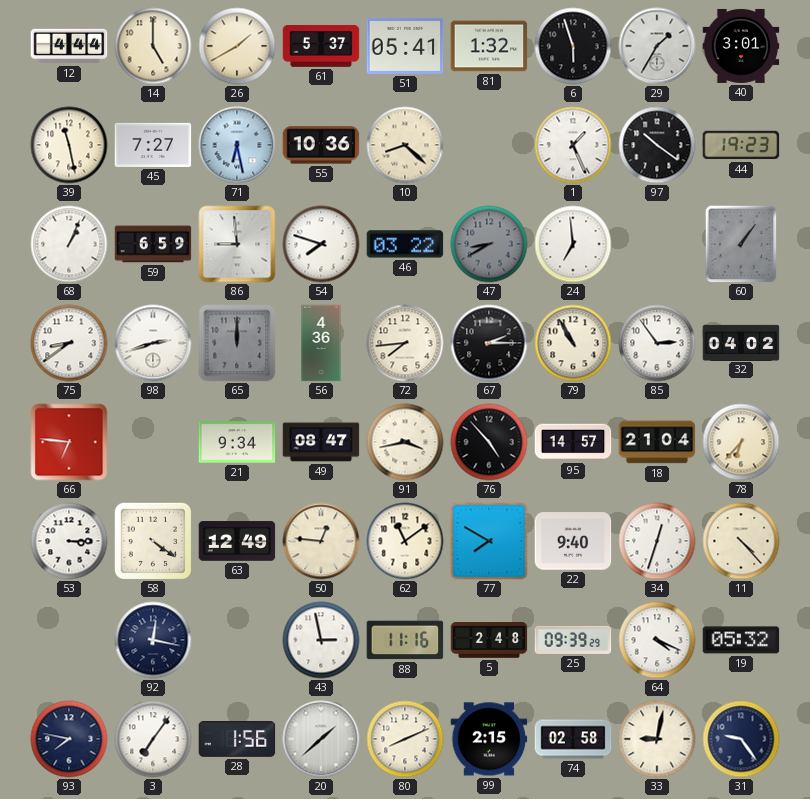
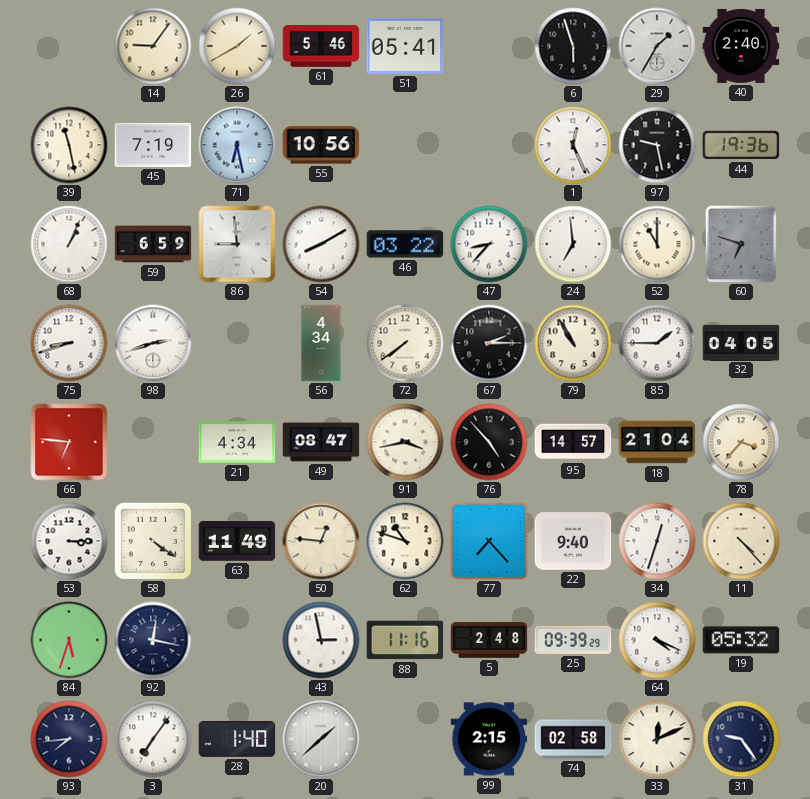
12: 4:44 -> none
14: 5:00 -> 9:06
61: 5:37 -> 5:46
81: 1:32 -> none
40: 3:01 -> 2:40
45: 7:27 -> 7:19
55: 10:36 -> 10:56
10: 8:22 -> none
1: 1:26 -> 12:26
97: 10:21 -> 9:28
44: 19:23 -> 19:36
54: 7:48 -> 8:10
47: 8:40 -> 8:37
47 dial: grey -> white
52: none -> 11:00
60: 1:06 -> 6:48
75: 8:39 -> 8:42
65: 12:00 -> none
56: 4:36 -> 4:34
72: 7:44 -> 7:39
85: 2:54 -> 1:45
32: 04:02 -> 04:05
21: 9:34 -> 4:34
78: 6:37 -> 3:37
63: 12:49 -> 11:49
62: 11:09 -> 10:48
77: 7:50 -> 7:23
84: none -> 5:33
93: 7:47 -> 7:44
28: 1:56 -> 1:40
80: 8:11 -> none
33: 9:02 -> 12:11
